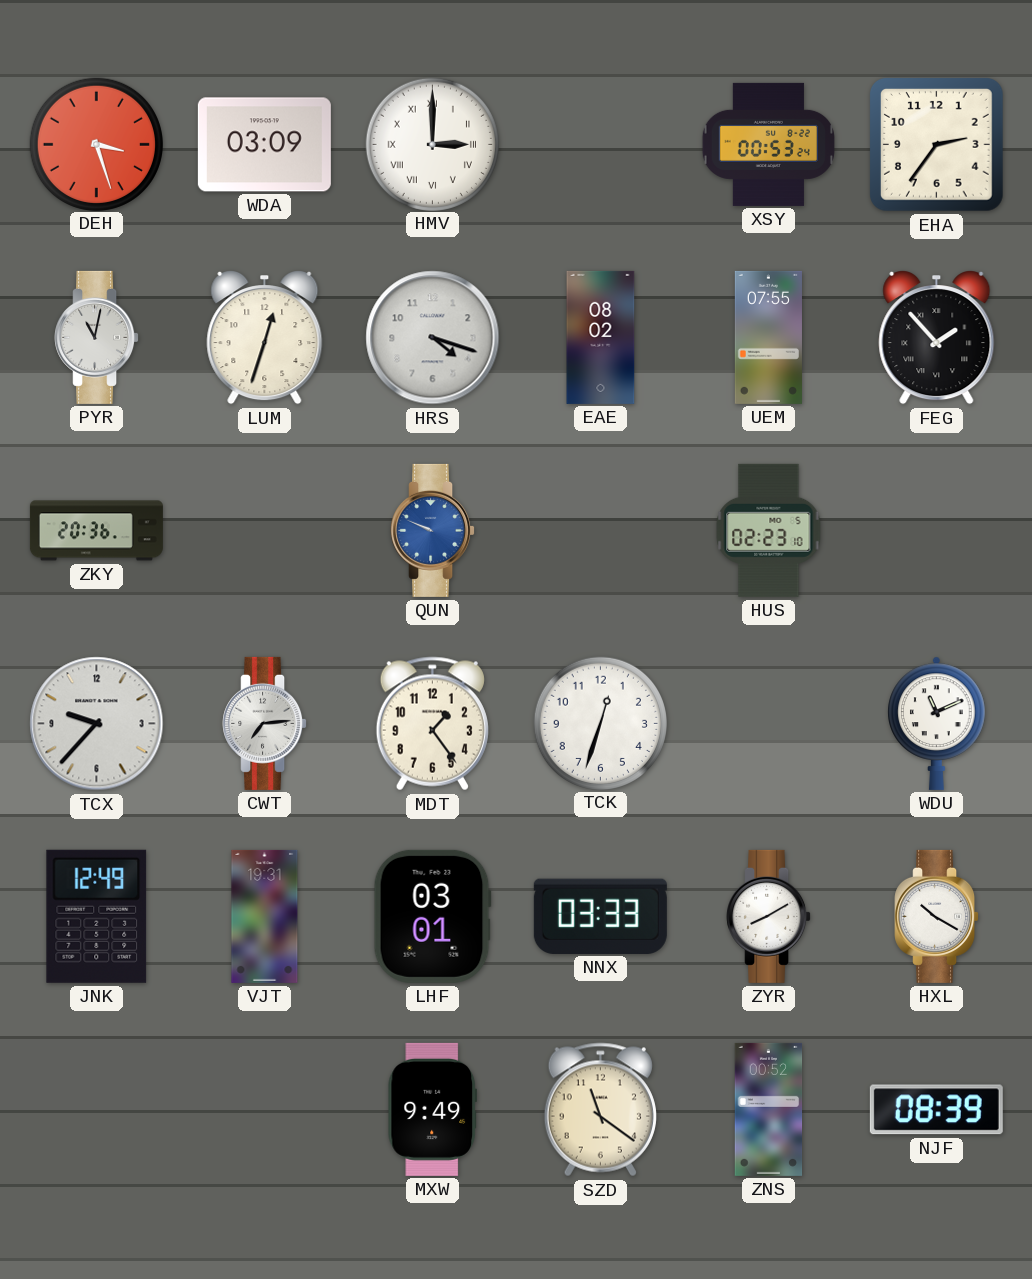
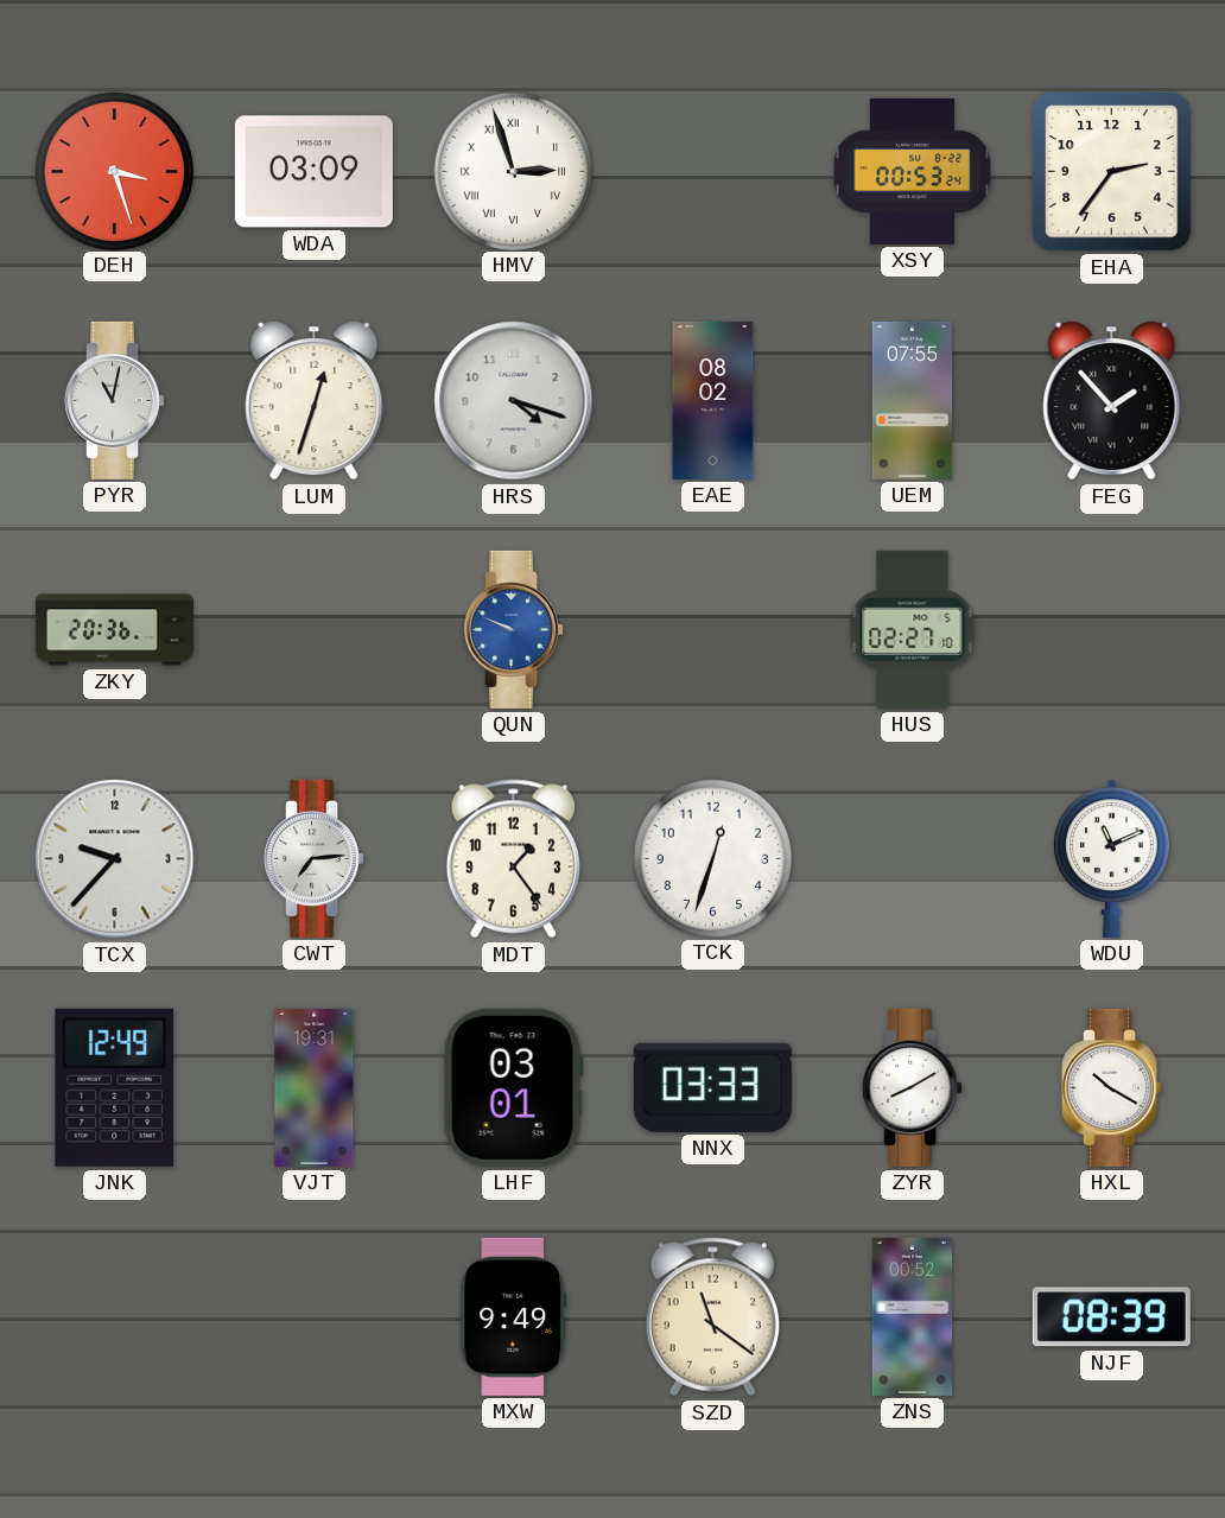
HMV: 3:00 -> 2:57
HUS: 02:23 -> 02:27
